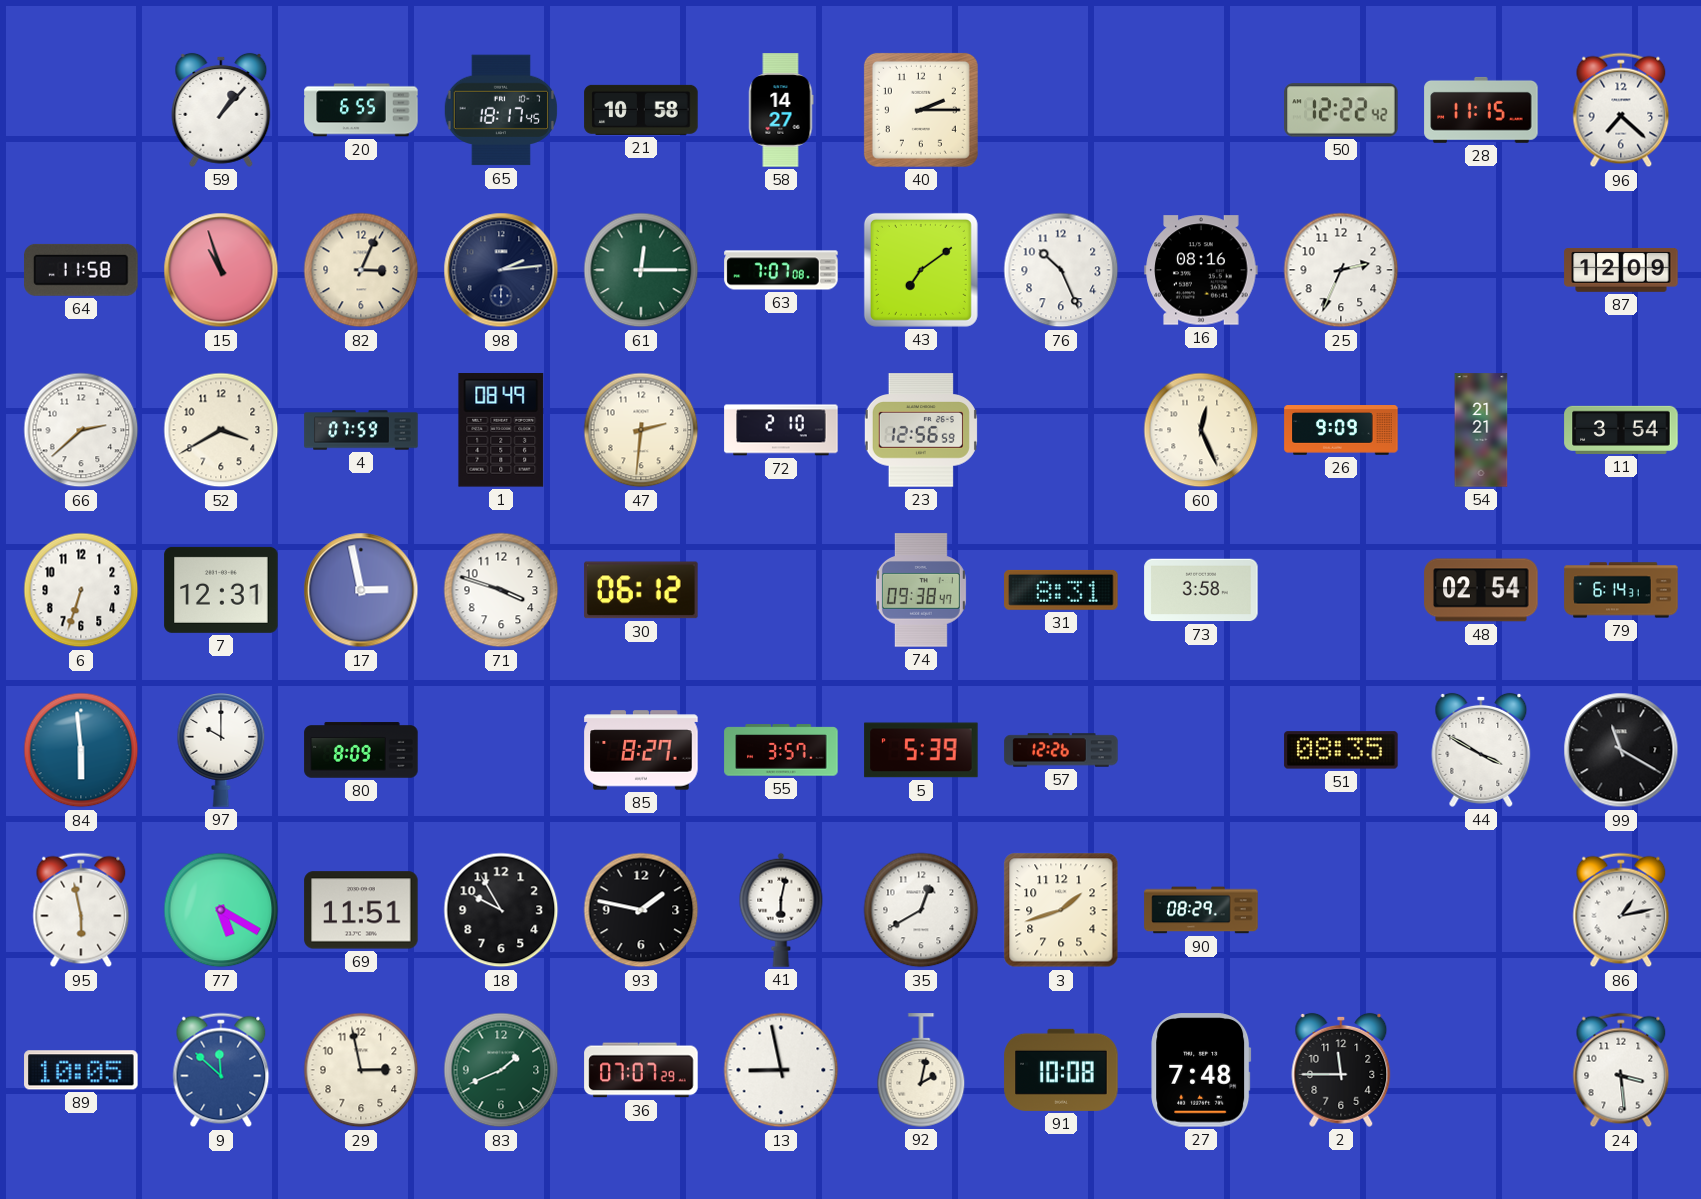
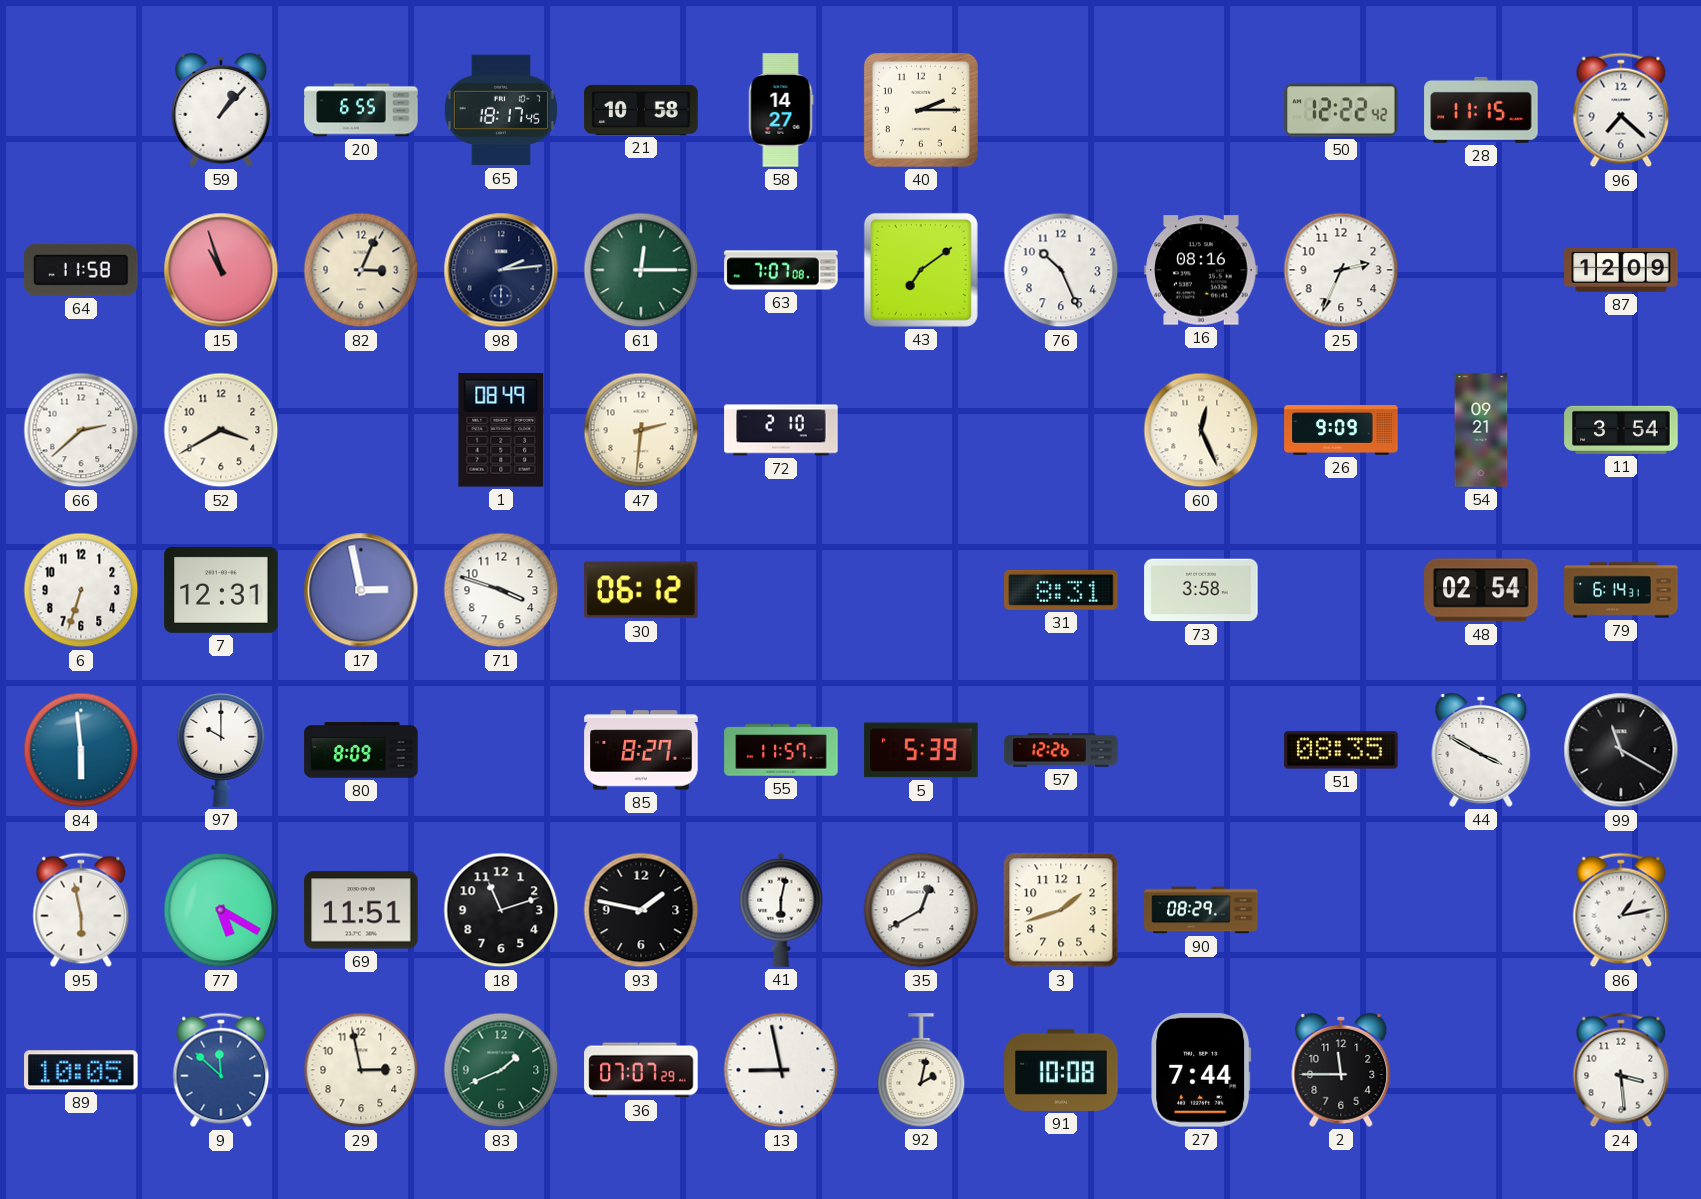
4: 07:59 -> none
23: 12:56 -> none
54: 21:21 -> 09:21
74: 09:38 -> none
55: 3:57 -> 11:57
18: 9:55 -> 11:12
27: 7:48 -> 7:44
